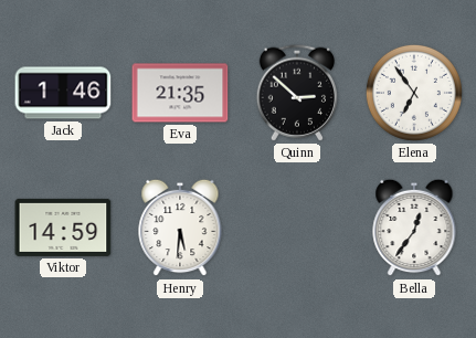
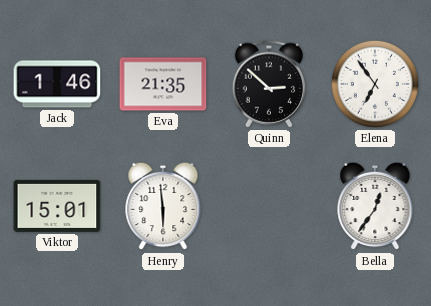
Viktor: 14:59 -> 15:01
Henry: 5:31 -> 5:59
